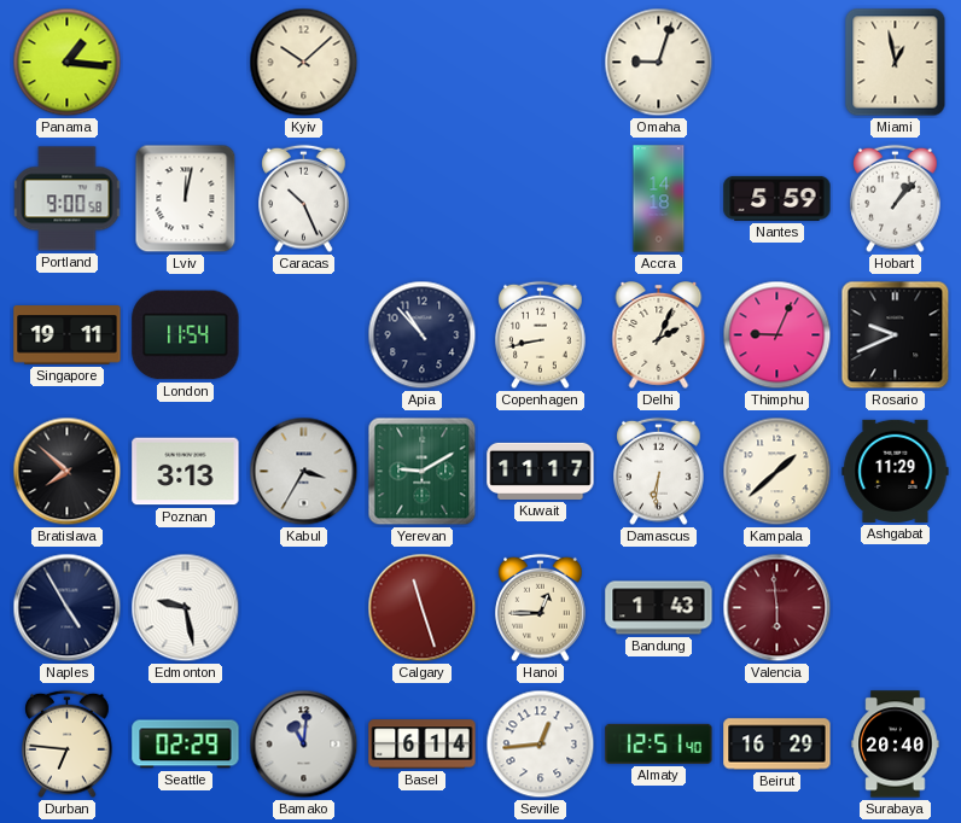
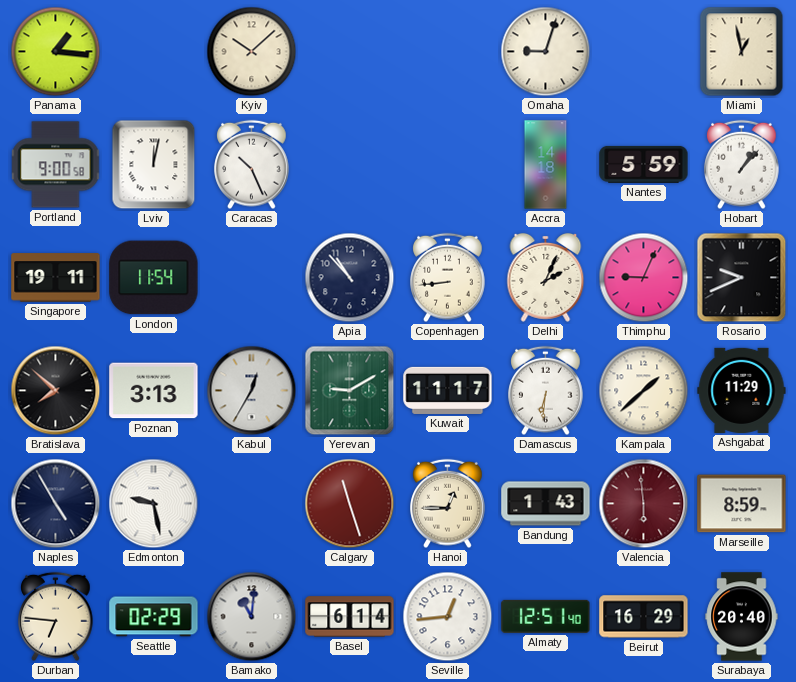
Copenhagen: 8:43 -> 8:44
Kabul: 3:35 -> 12:35
Marseille: none -> 8:59
